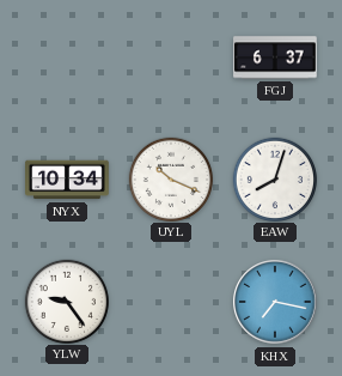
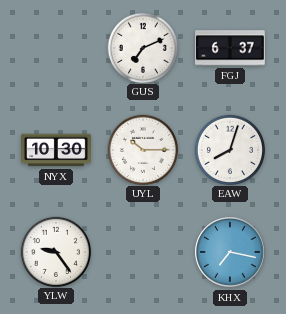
GUS: none -> 7:11
NYX: 10:34 -> 10:30
UYL: 10:19 -> 10:15
